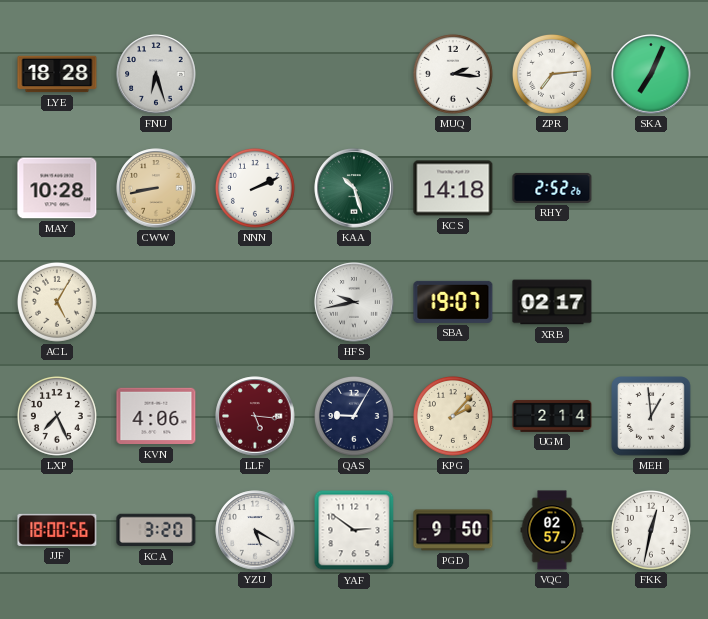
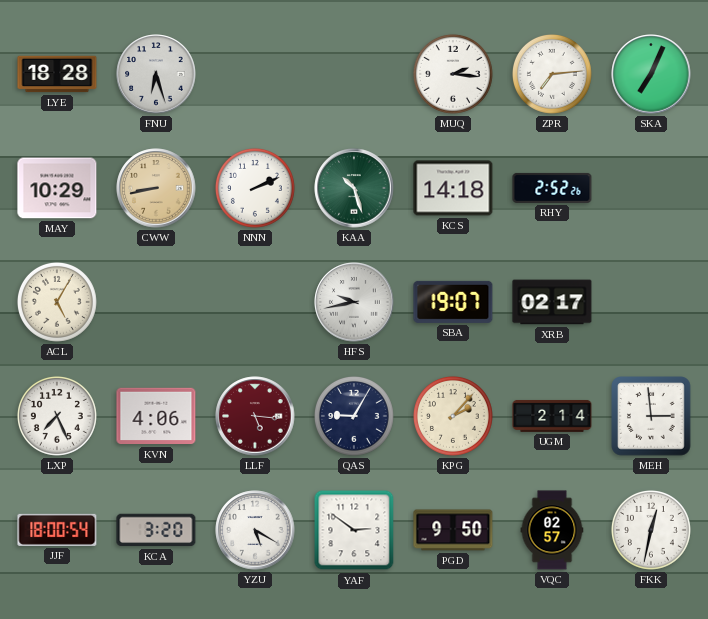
MAY: 10:28 -> 10:29
MEH: 12:59 -> 2:59
JJF: 18:00:56 -> 18:00:54
